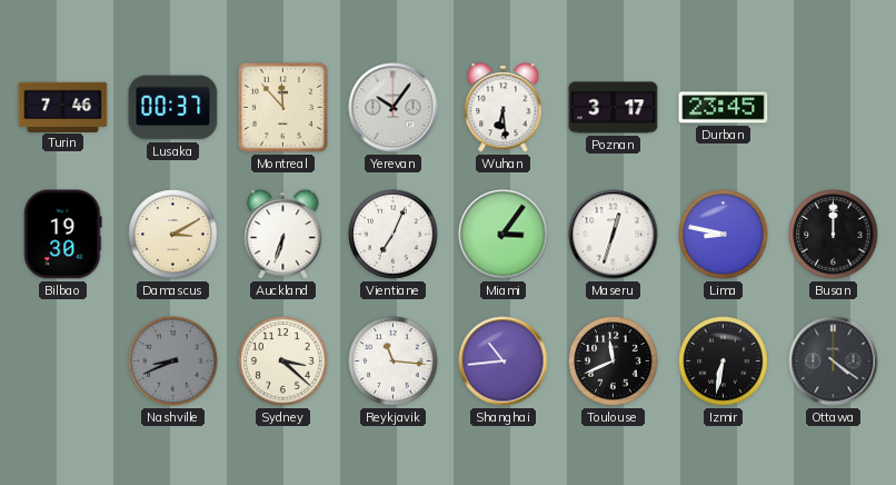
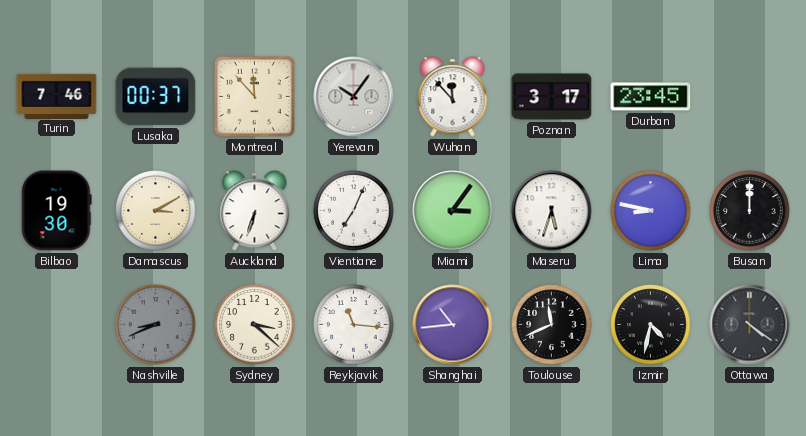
Wuhan: 6:29 -> 11:53
Maseru: 12:33 -> 5:33
Izmir: 6:32 -> 4:32
